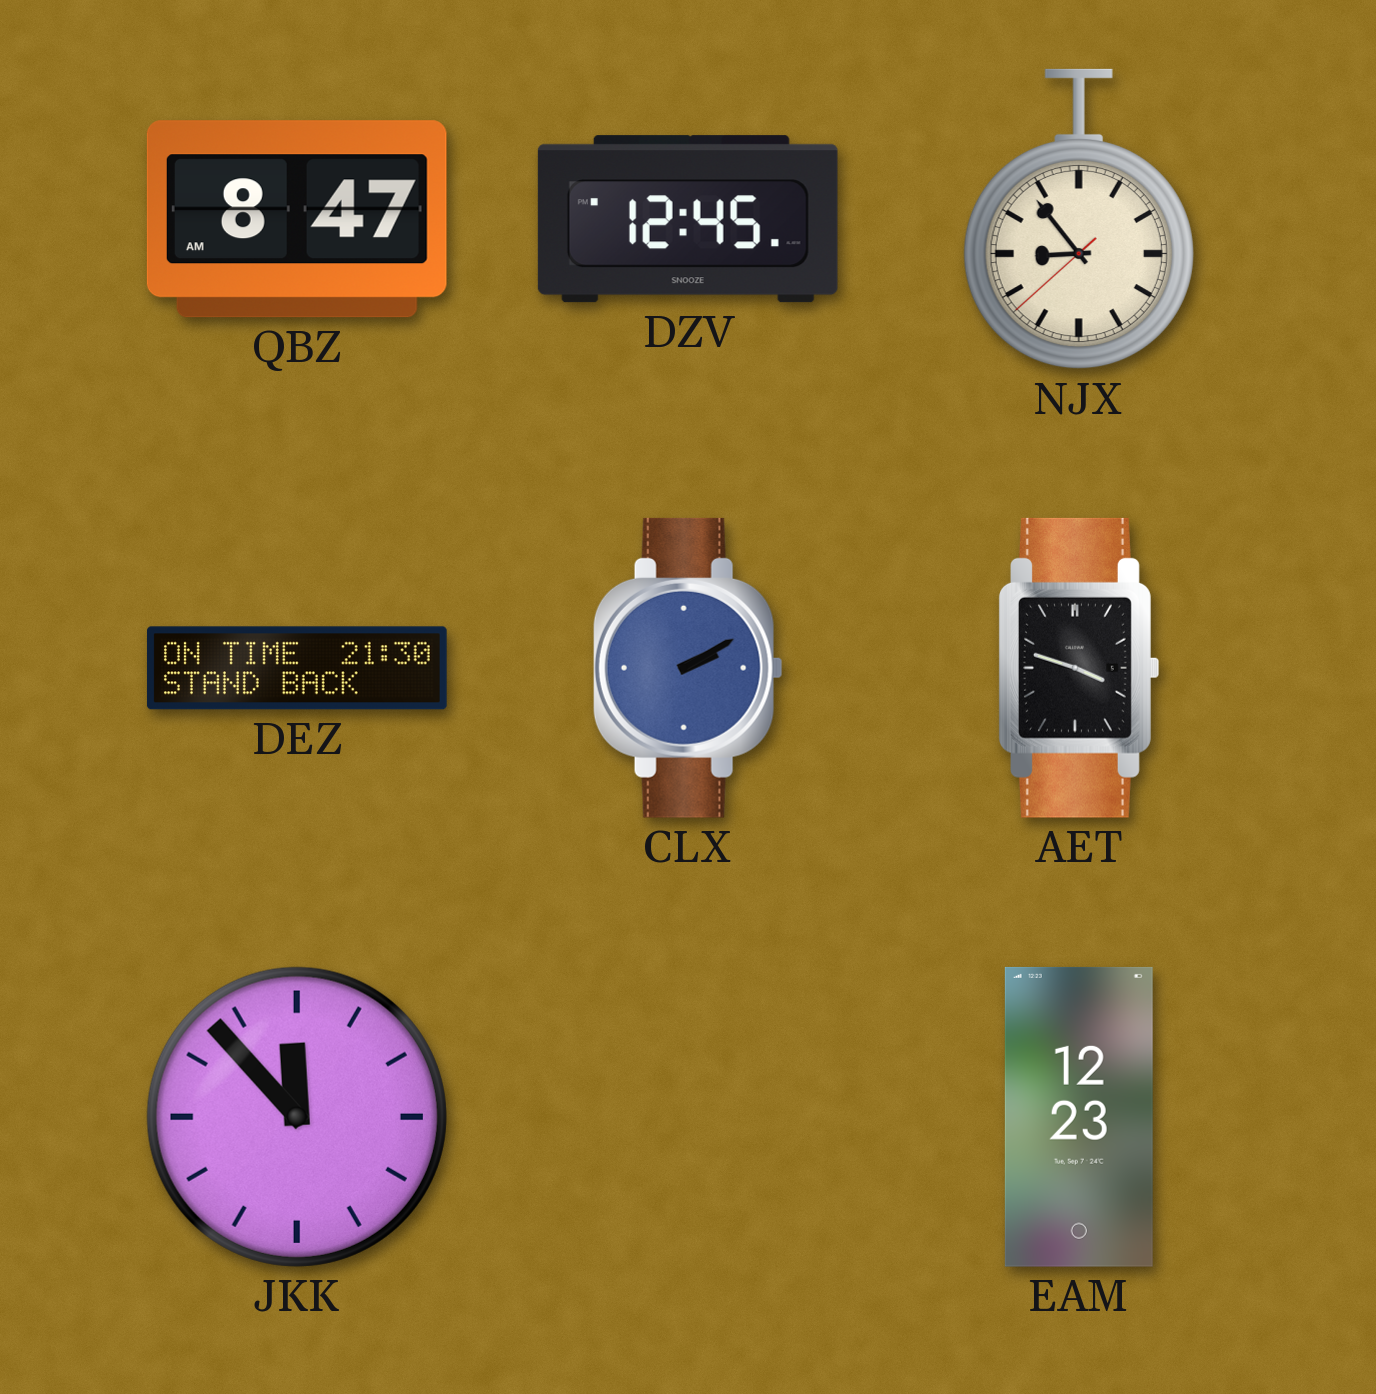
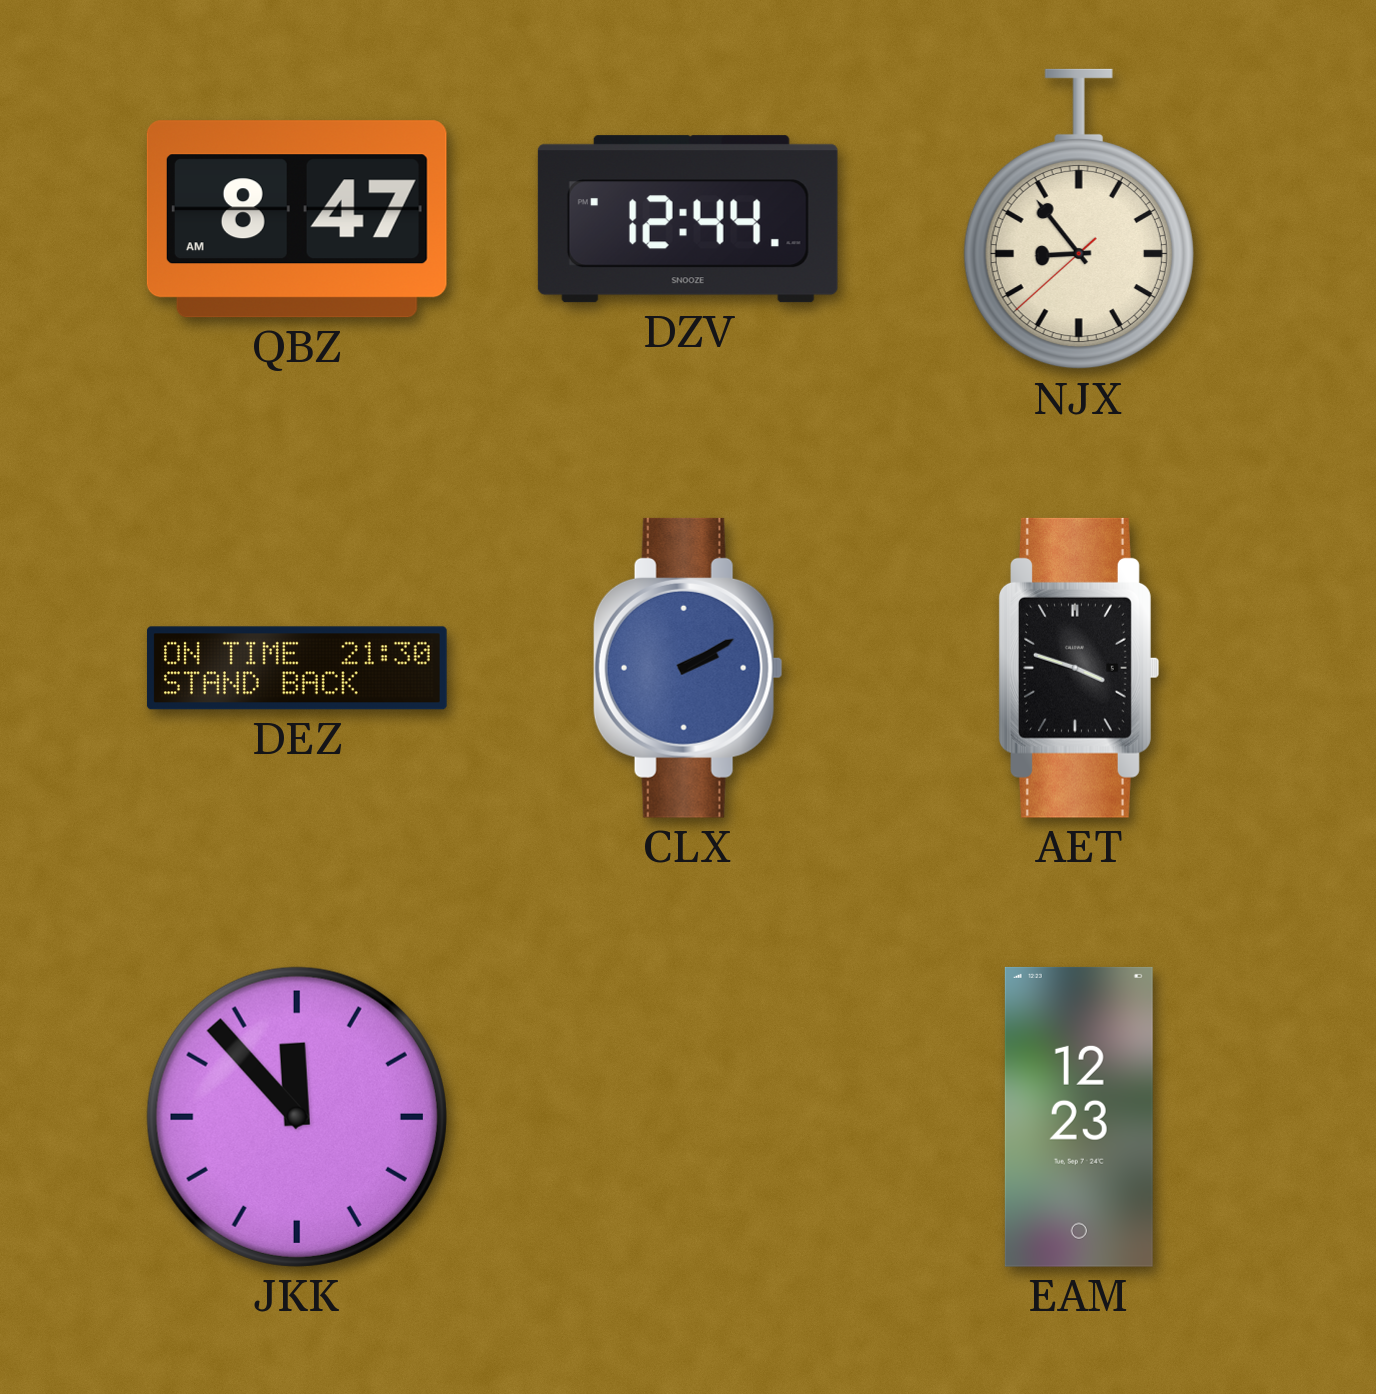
DZV: 12:45 -> 12:44
